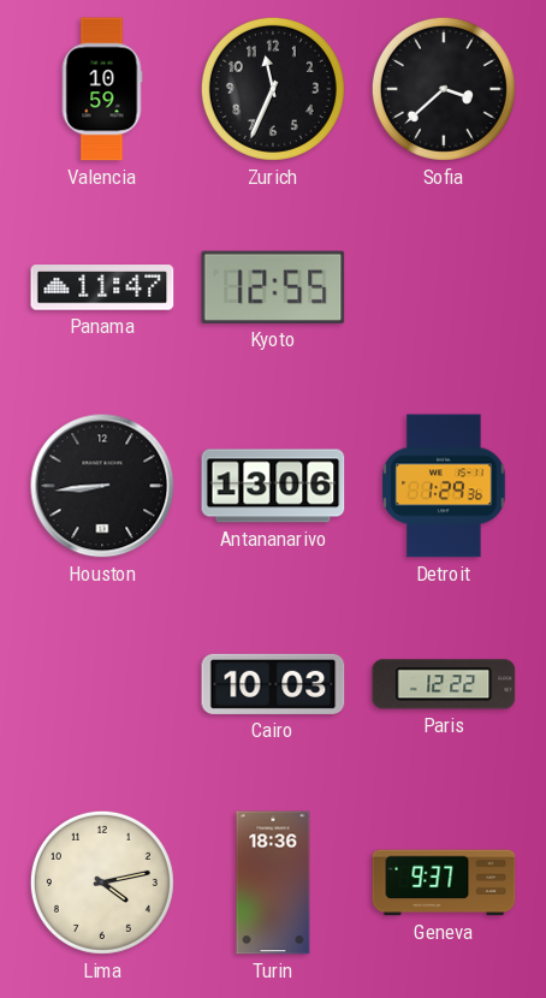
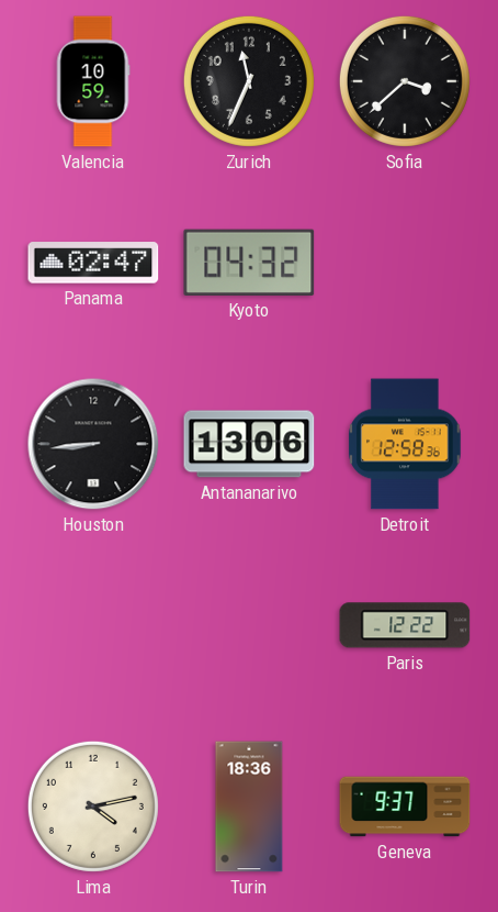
Panama: 11:47 -> 02:47
Kyoto: 12:55 -> 04:32
Detroit: 1:29 -> 12:58
Cairo: 10:03 -> none
